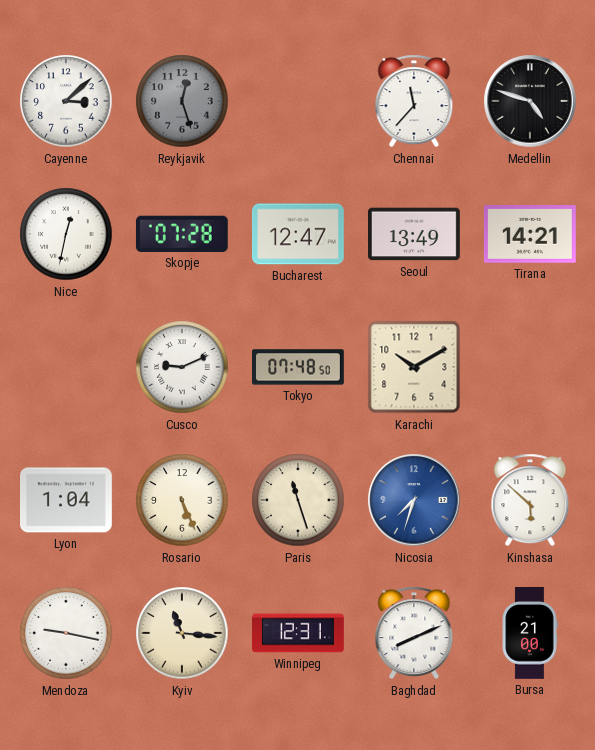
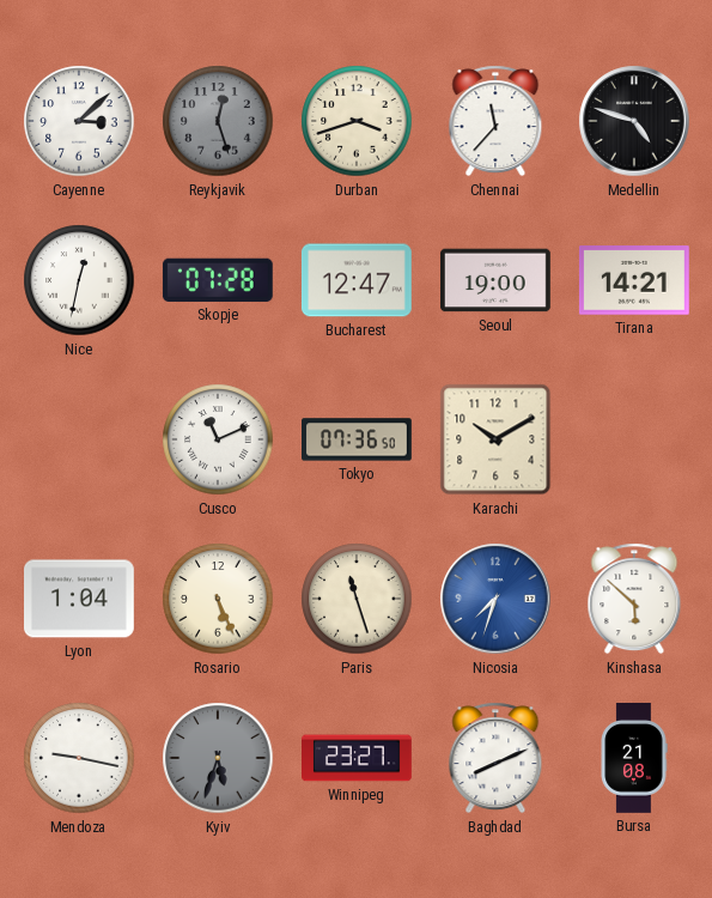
Durban: none -> 3:42
Seoul: 13:49 -> 19:00
Cusco: 9:11 -> 11:11
Tokyo: 07:48 -> 07:36
Kyiv: 11:16 -> 5:33
Kyiv dial: cream -> grey
Winnipeg: 12:31 -> 23:27
Bursa: 21:00 -> 21:08
